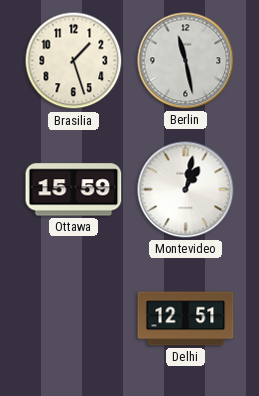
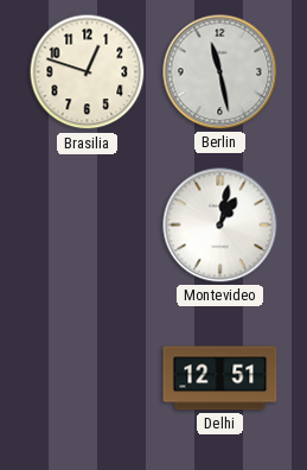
Brasilia: 1:27 -> 12:48
Ottawa: 15:59 -> none
